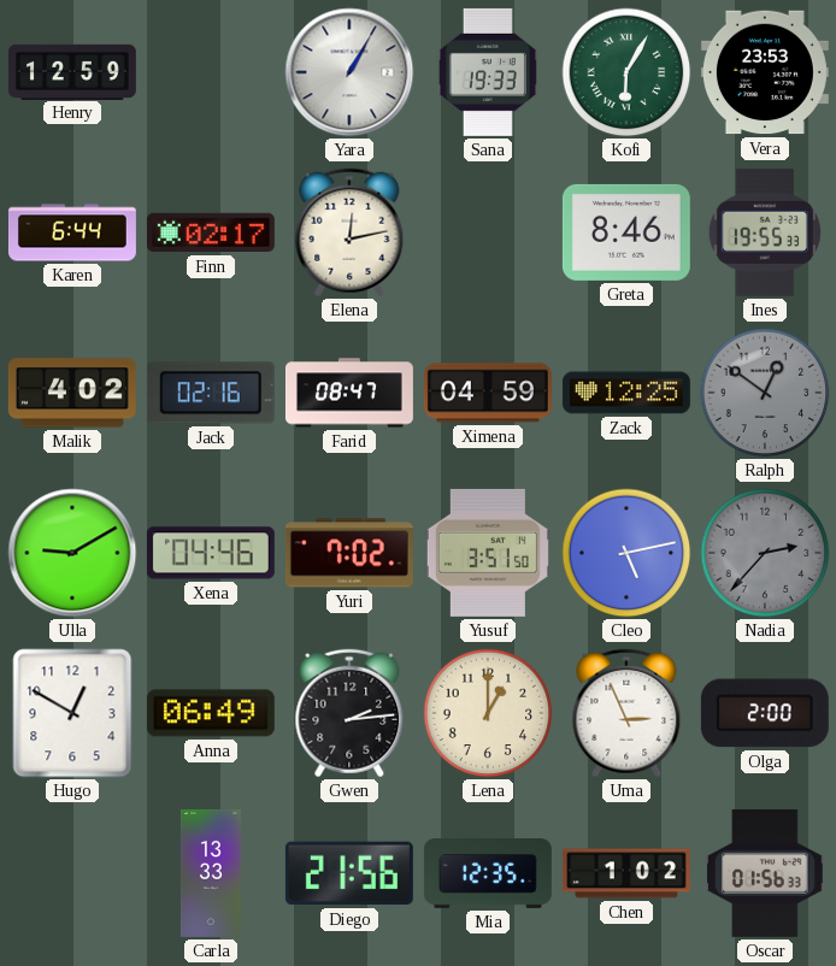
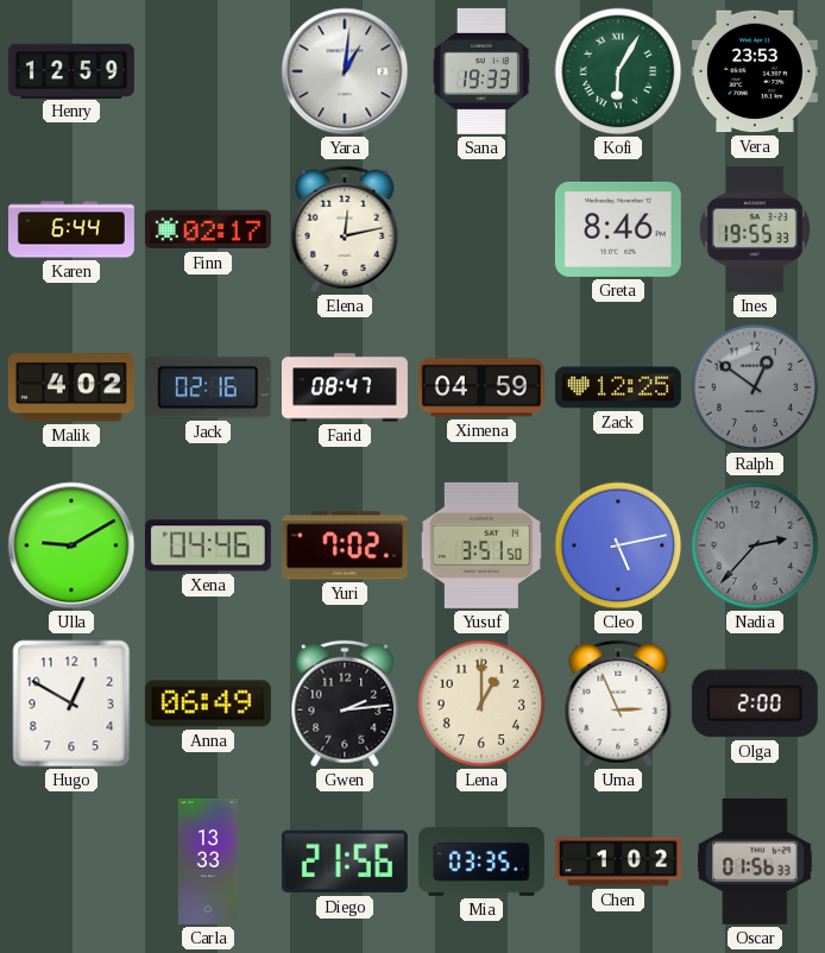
Yara: 1:05 -> 1:01
Mia: 12:35 -> 03:35
